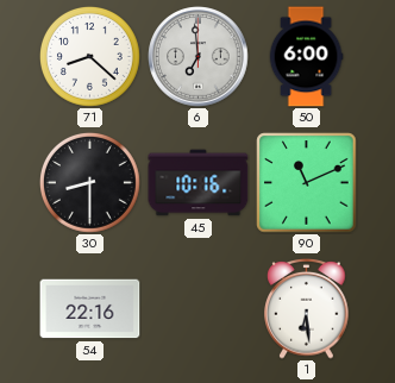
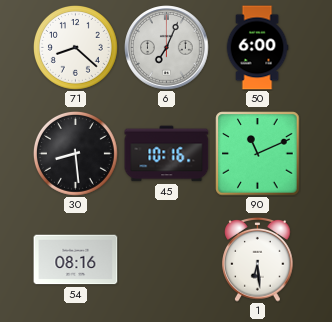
6: 6:59 -> 7:04
30: 8:30 -> 8:29
54: 22:16 -> 08:16
